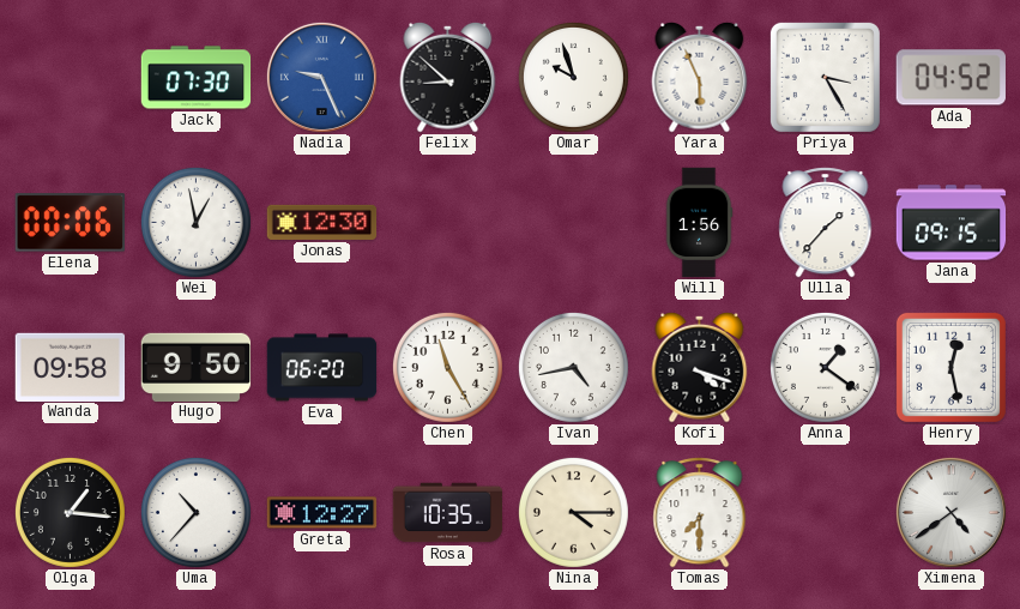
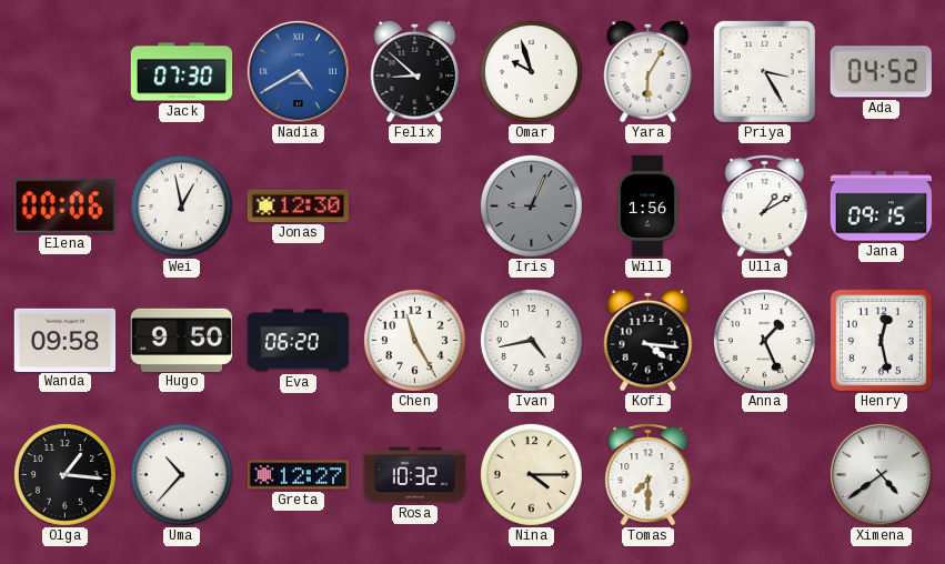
Nadia: 9:26 -> 4:40
Yara: 5:56 -> 6:05
Iris: none -> 9:04
Ulla: 1:37 -> 1:10
Kofi: 4:18 -> 4:16
Anna: 1:21 -> 1:26
Rosa: 10:35 -> 10:32
